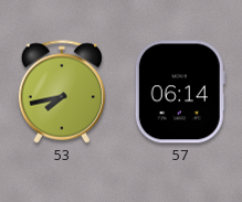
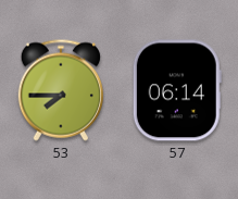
53: 7:43 -> 7:45
